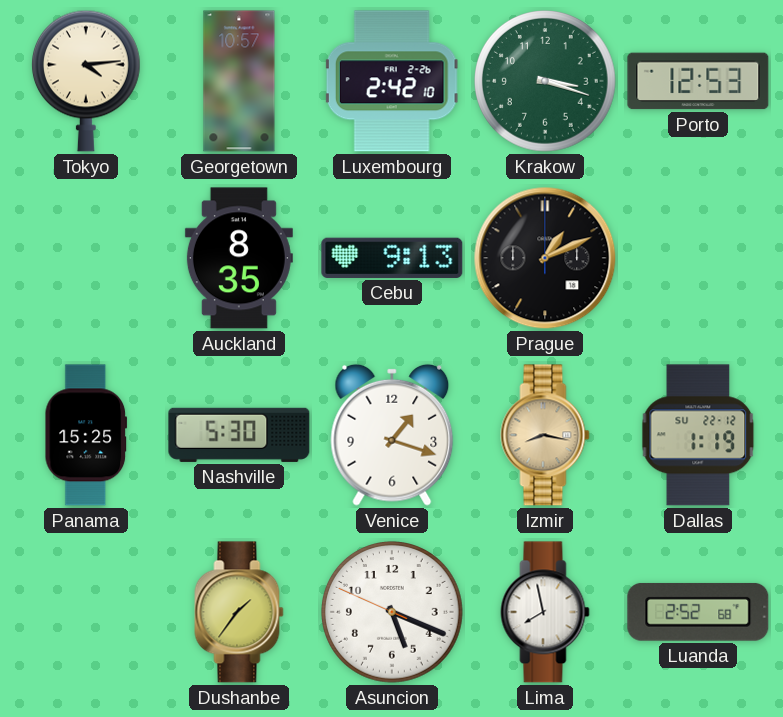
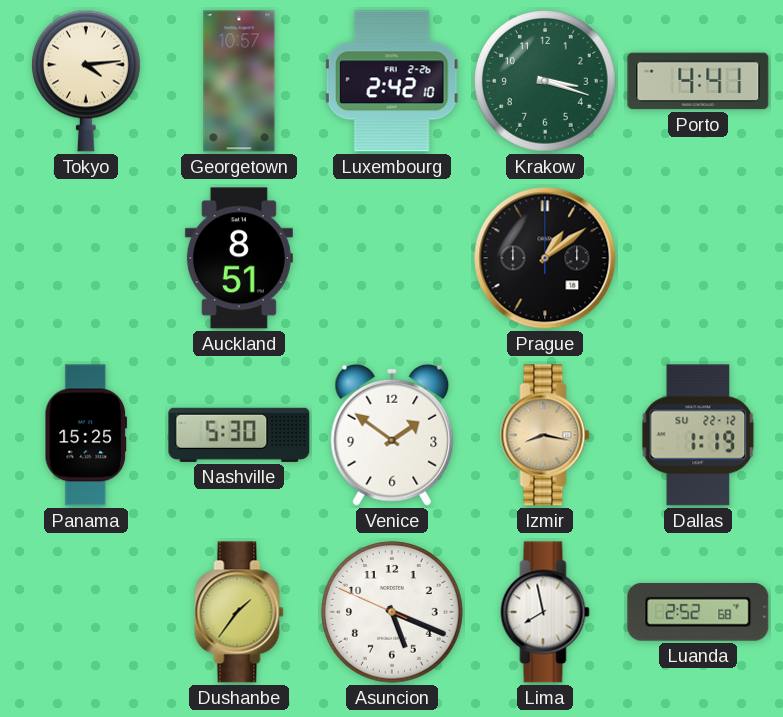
Porto: 12:53 -> 4:41
Auckland: 8:35 -> 8:51
Cebu: 9:13 -> none
Prague: 1:11 -> 1:09
Venice: 1:18 -> 1:51
